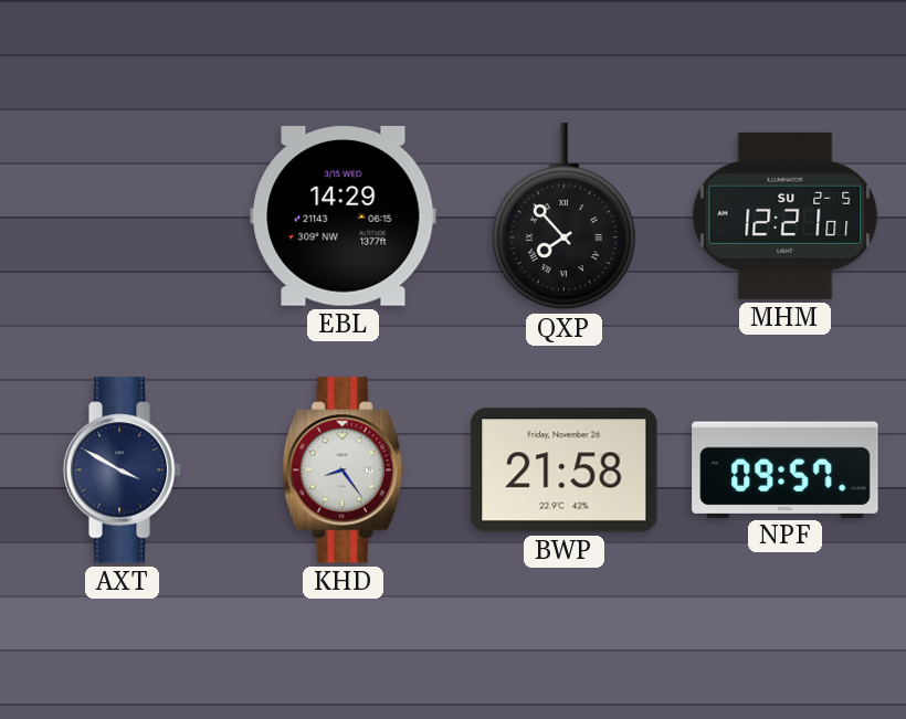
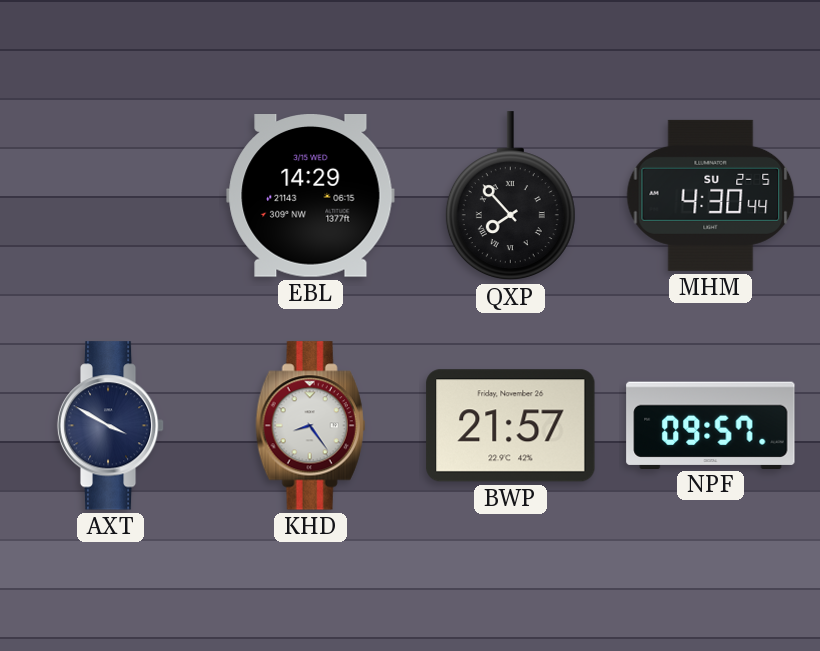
MHM: 12:21 -> 4:30
BWP: 21:58 -> 21:57
